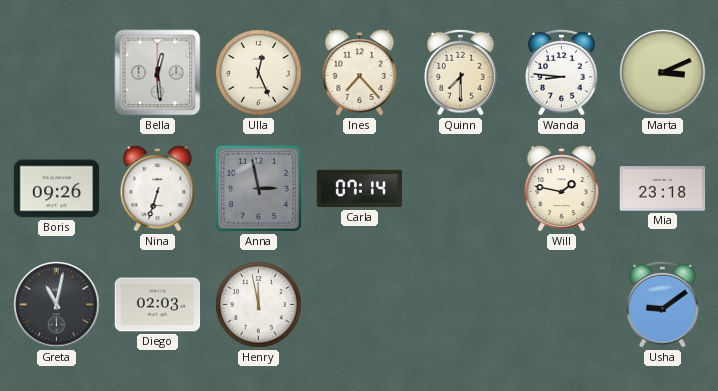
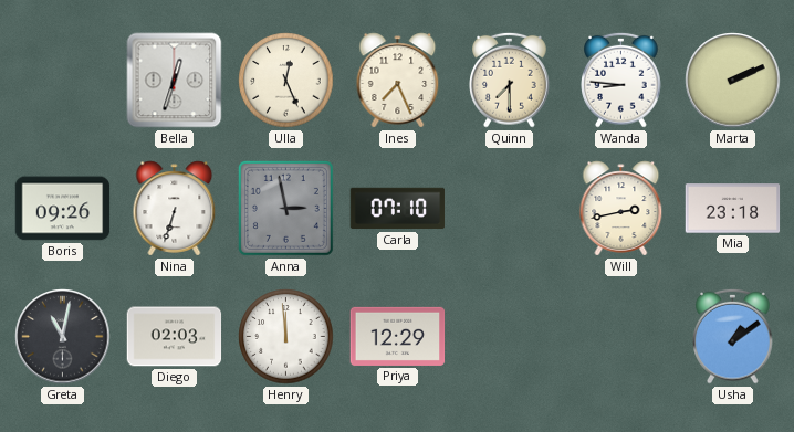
Bella: 12:29 -> 12:33
Ines: 7:23 -> 7:26
Marta: 3:11 -> 2:11
Carla: 07:14 -> 07:10
Will: 1:47 -> 2:43
Henry: 11:58 -> 11:59
Priya: none -> 12:29
Usha: 9:09 -> 1:09
